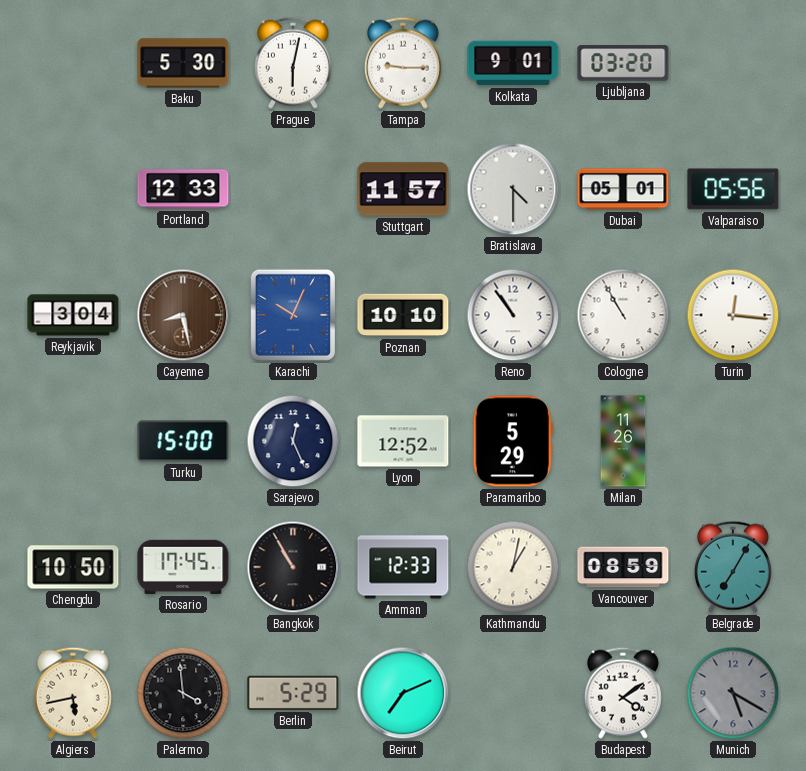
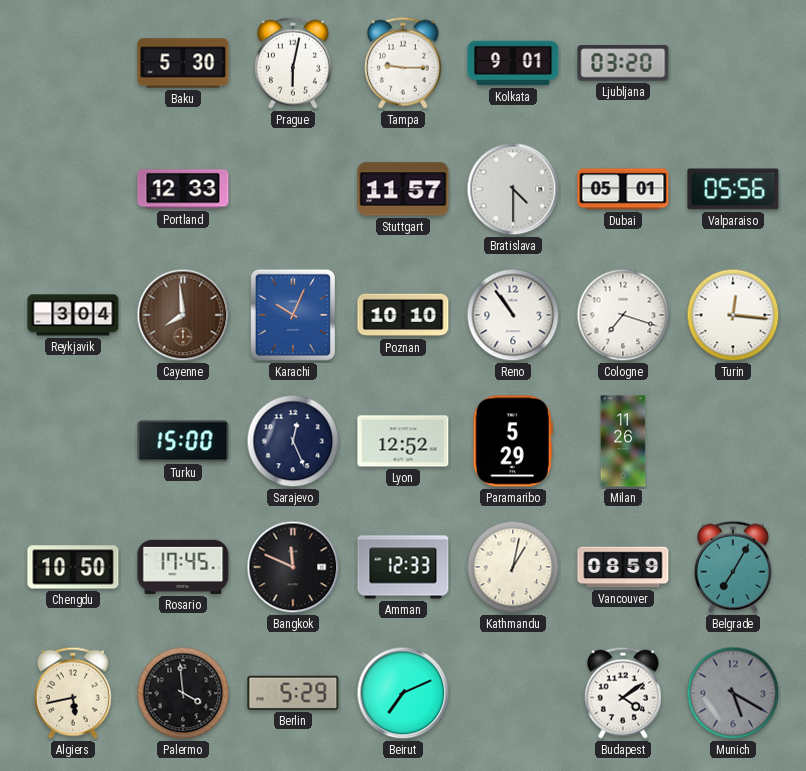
Cayenne: 8:28 -> 7:59
Cologne: 10:55 -> 7:18
Bangkok: 10:55 -> 11:49
